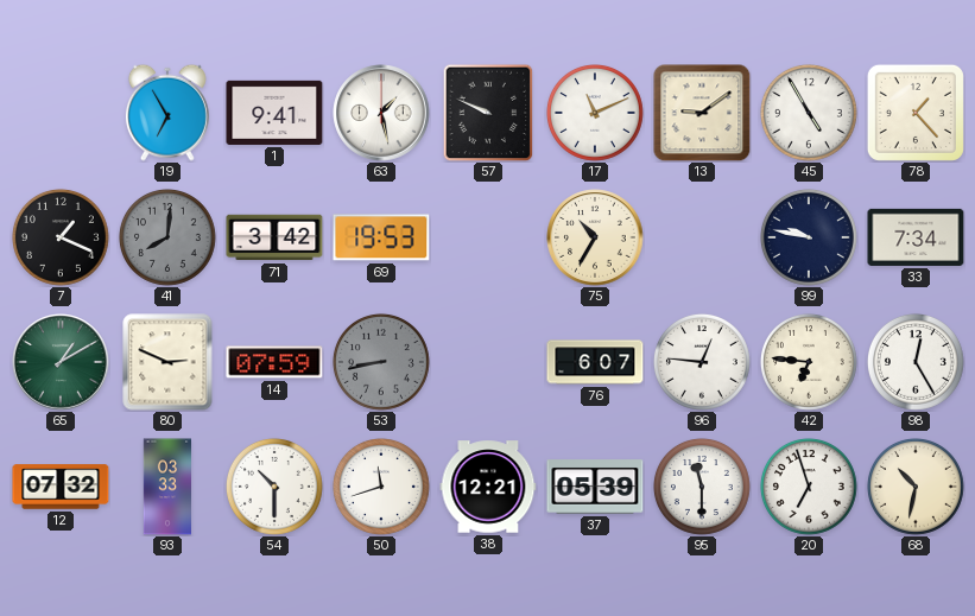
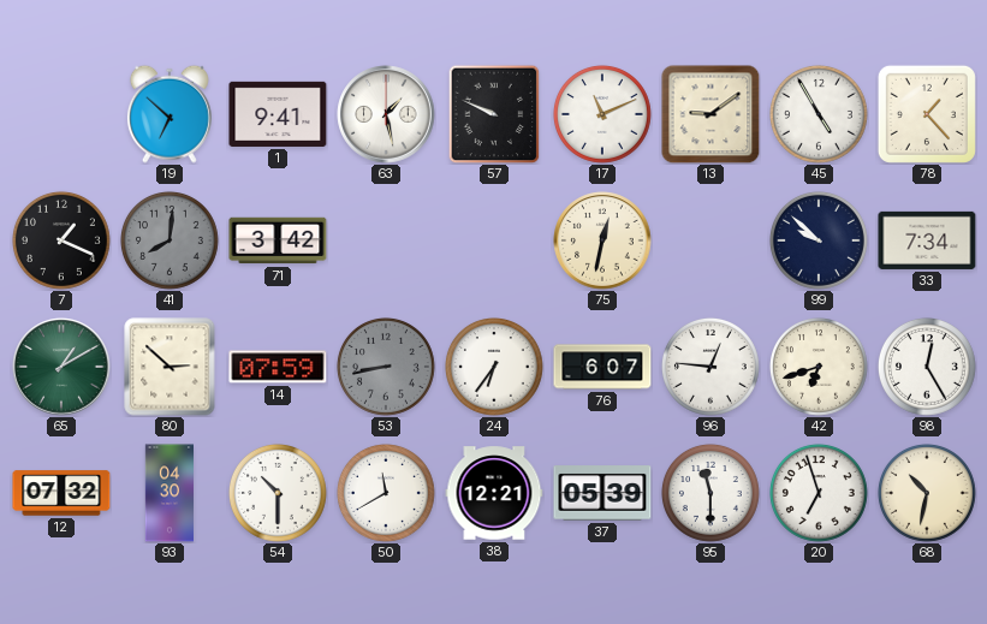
19: 6:55 -> 6:52
69: 19:53 -> none
75: 10:35 -> 12:32
99: 9:47 -> 9:52
80: 2:49 -> 2:52
24: none -> 6:36
42: 6:46 -> 6:42
93: 03:33 -> 04:30
50: 11:42 -> 11:40
